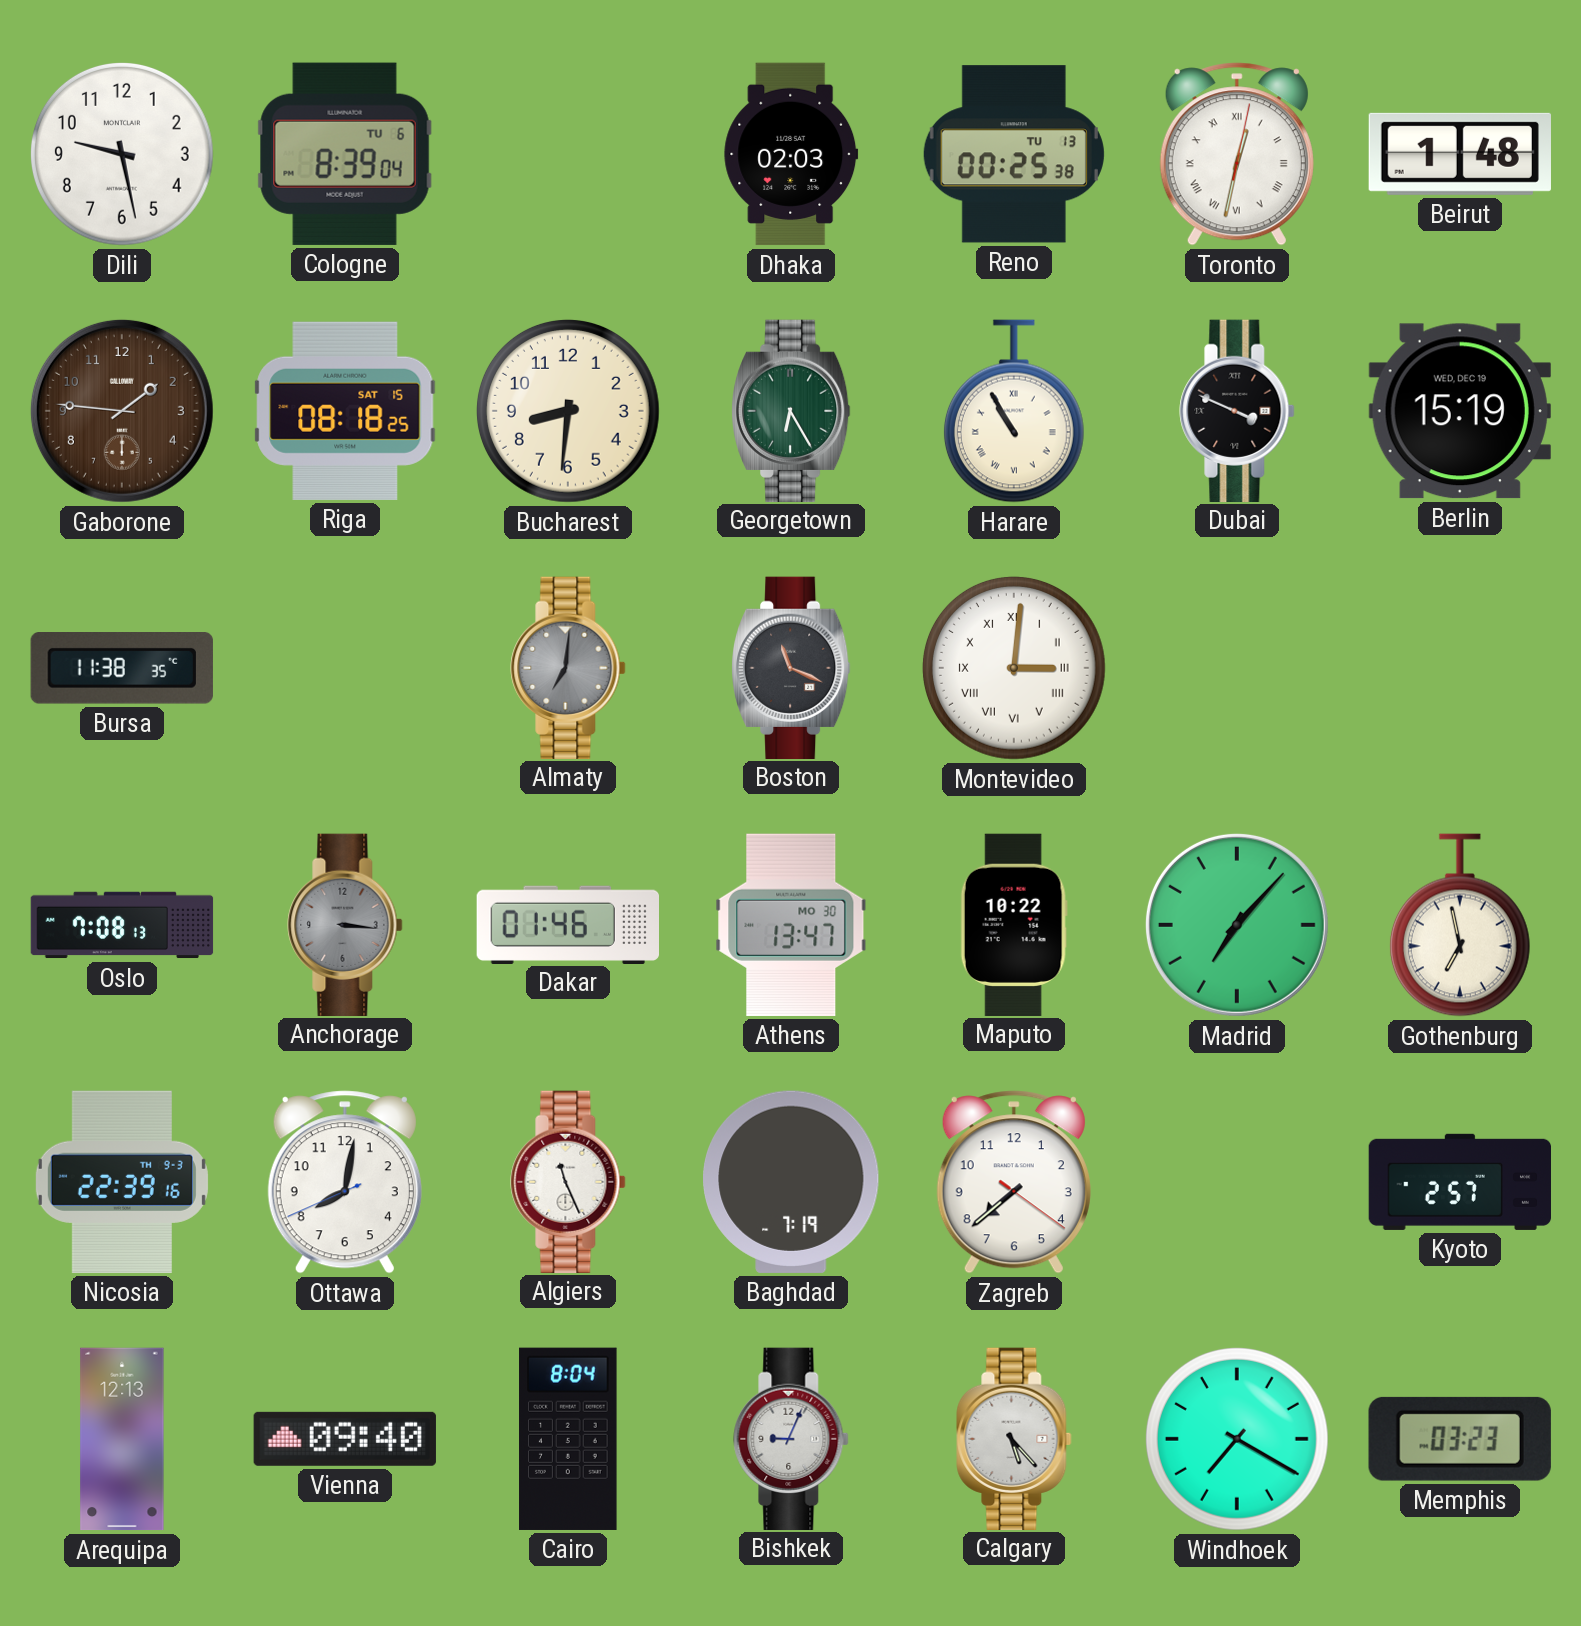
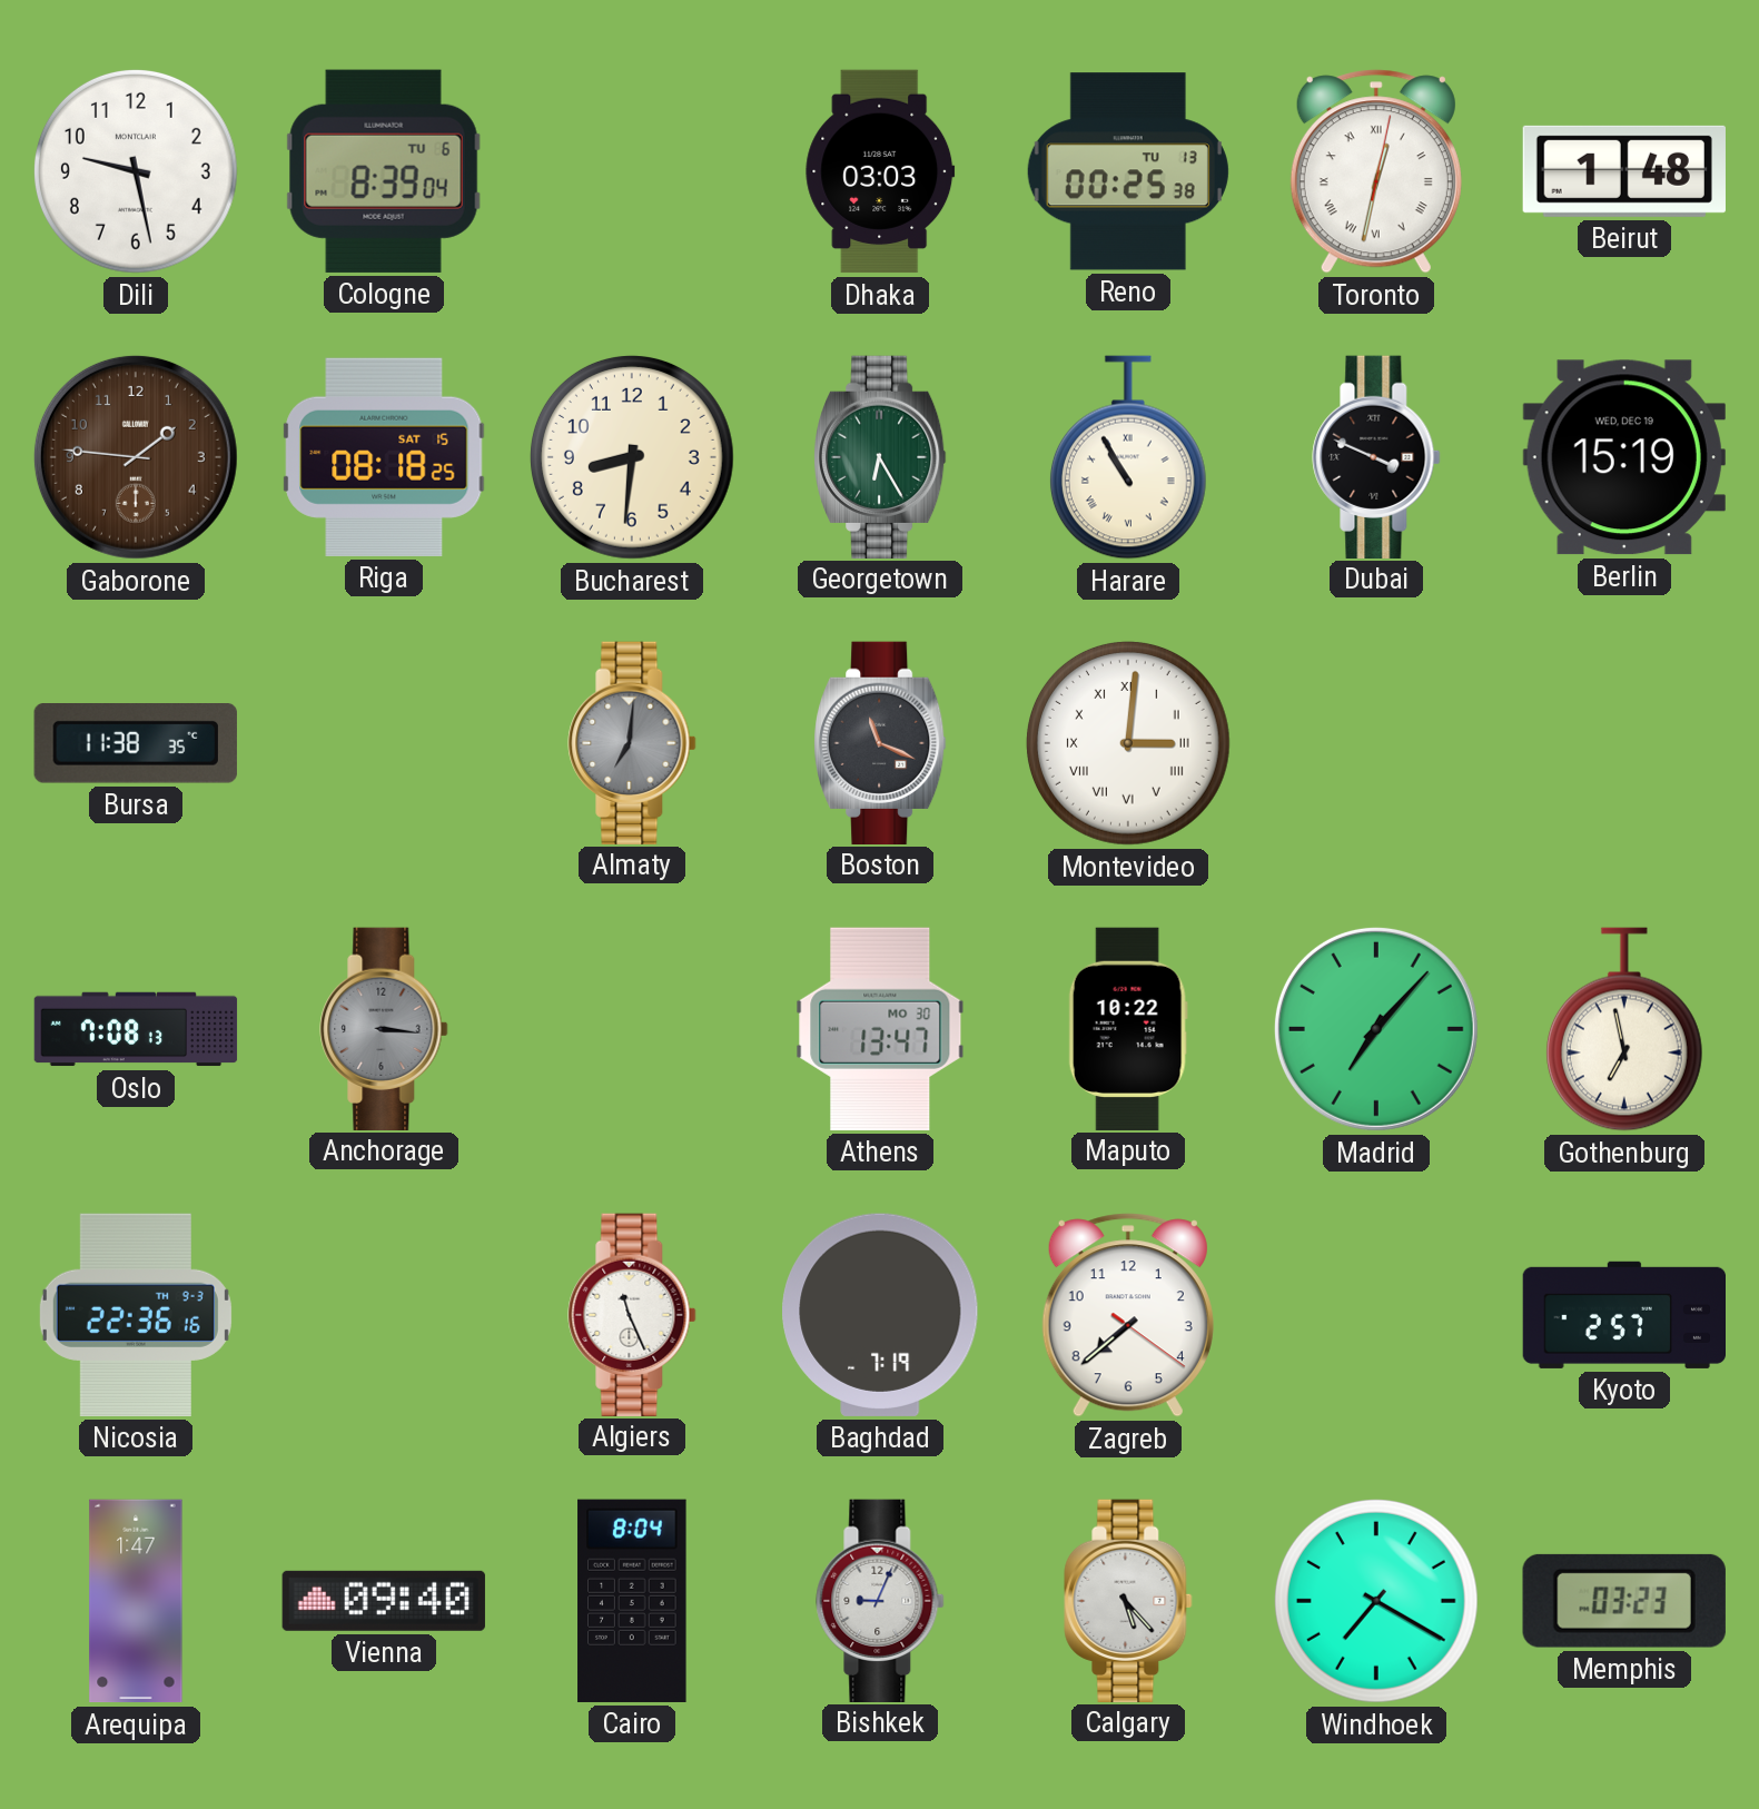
Dhaka: 02:03 -> 03:03
Dakar: 01:46 -> none
Nicosia: 22:39 -> 22:36
Ottawa: 8:01 -> none
Arequipa: 12:13 -> 1:47
